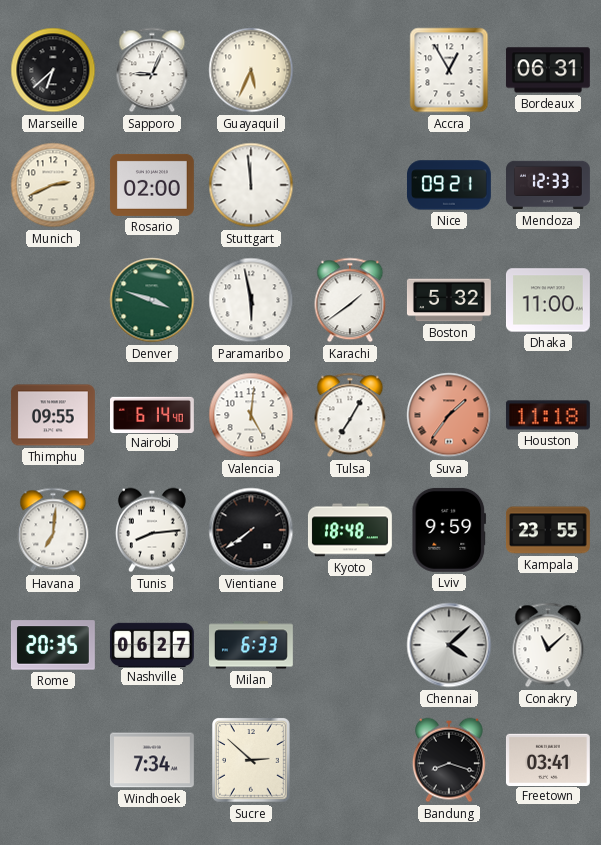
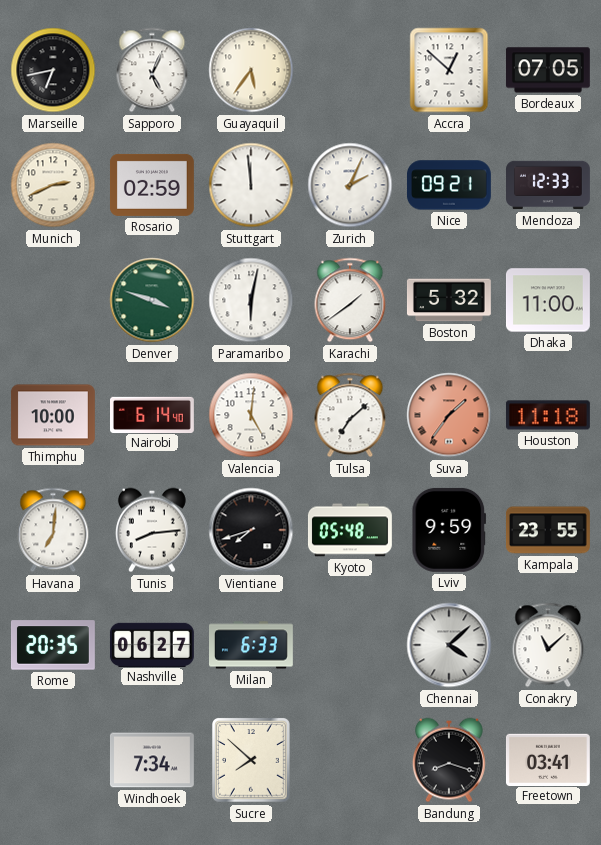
Marseille: 6:38 -> 6:43
Sapporo: 9:04 -> 5:04
Guayaquil: 5:34 -> 5:36
Accra: 12:55 -> 12:52
Bordeaux: 06:31 -> 07:05
Rosario: 02:00 -> 02:59
Zurich: none -> 2:04
Paramaribo: 5:58 -> 6:02
Thimphu: 09:55 -> 10:00
Tulsa: 7:05 -> 7:08
Vientiane: 7:39 -> 7:42
Kyoto: 18:48 -> 05:48
Sucre: 2:52 -> 7:52
